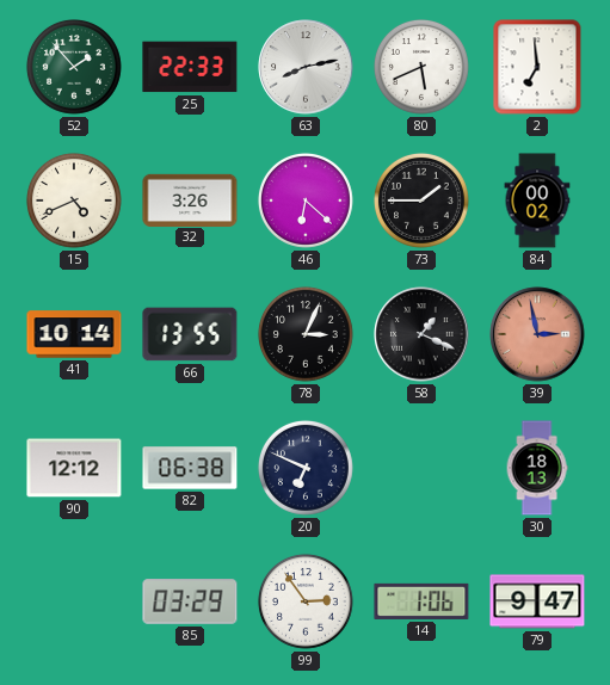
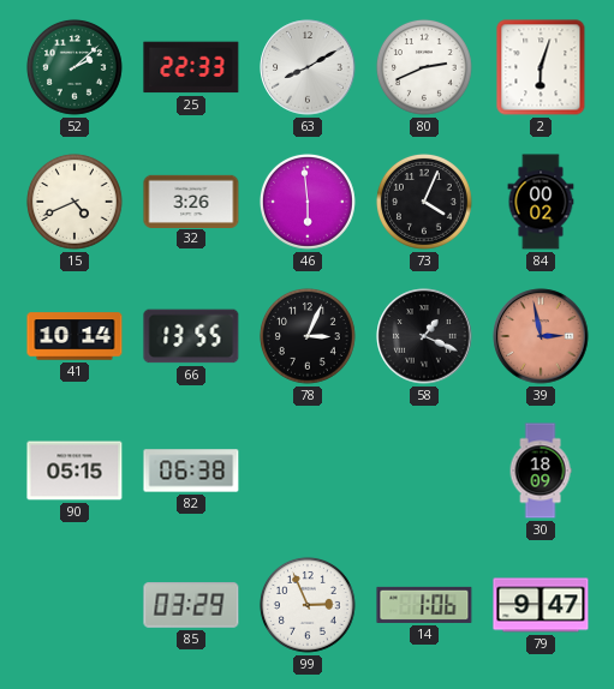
52: 1:53 -> 2:08
63: 8:13 -> 8:10
80: 5:41 -> 2:41
2: 6:59 -> 6:03
46: 6:22 -> 5:59
73: 1:45 -> 4:04
90: 12:12 -> 05:15
20: 6:49 -> none
30: 18:13 -> 18:09
99: 2:54 -> 2:56
